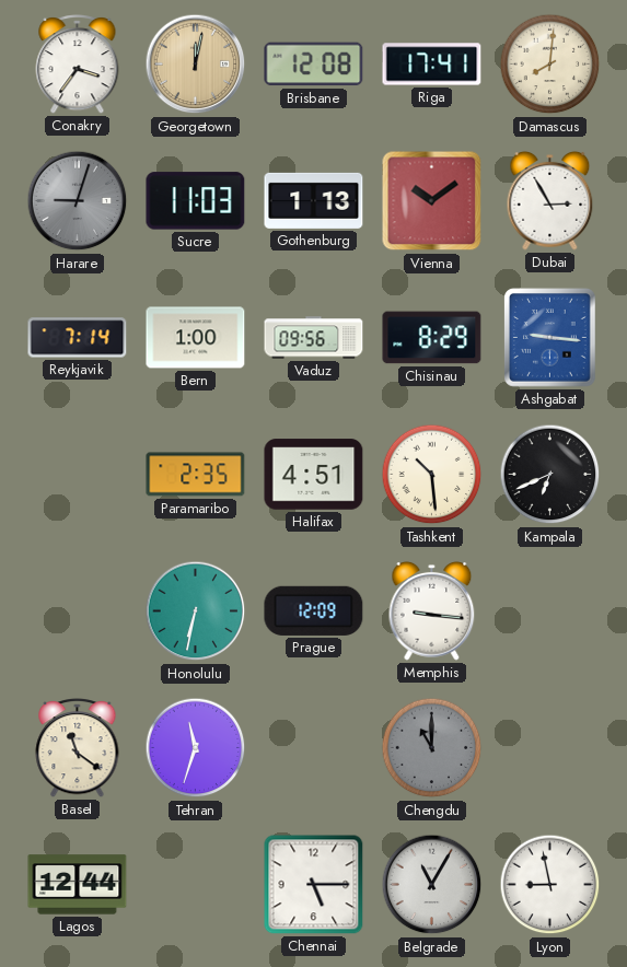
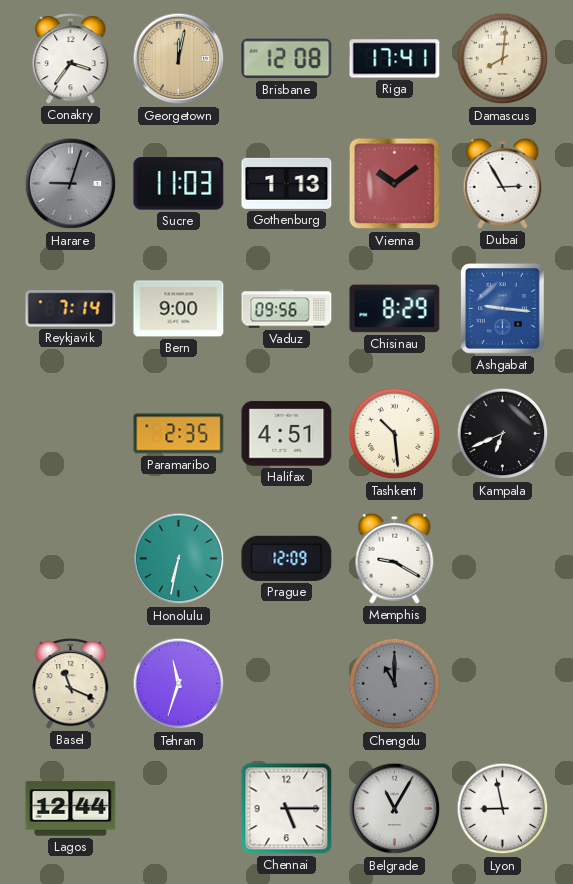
Bern: 1:00 -> 9:00
Memphis: 9:16 -> 9:20
Basel: 11:21 -> 11:19
